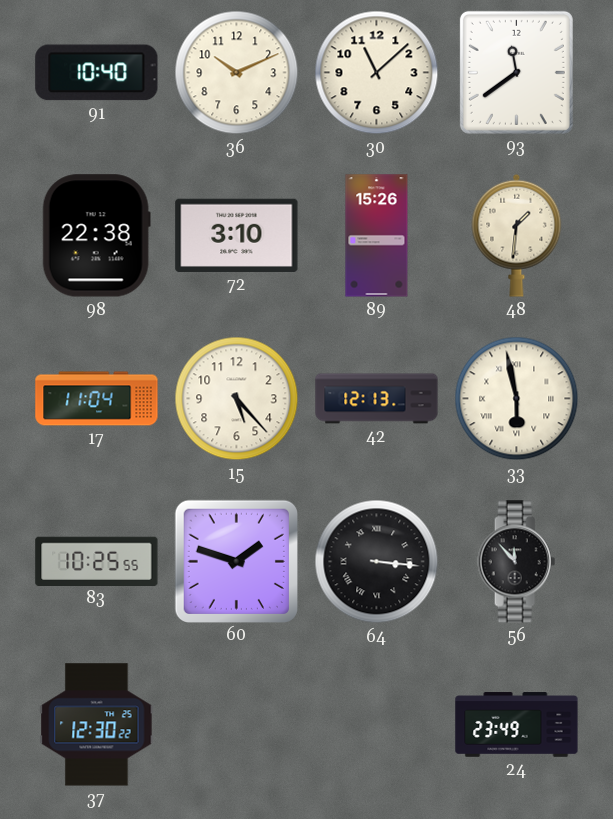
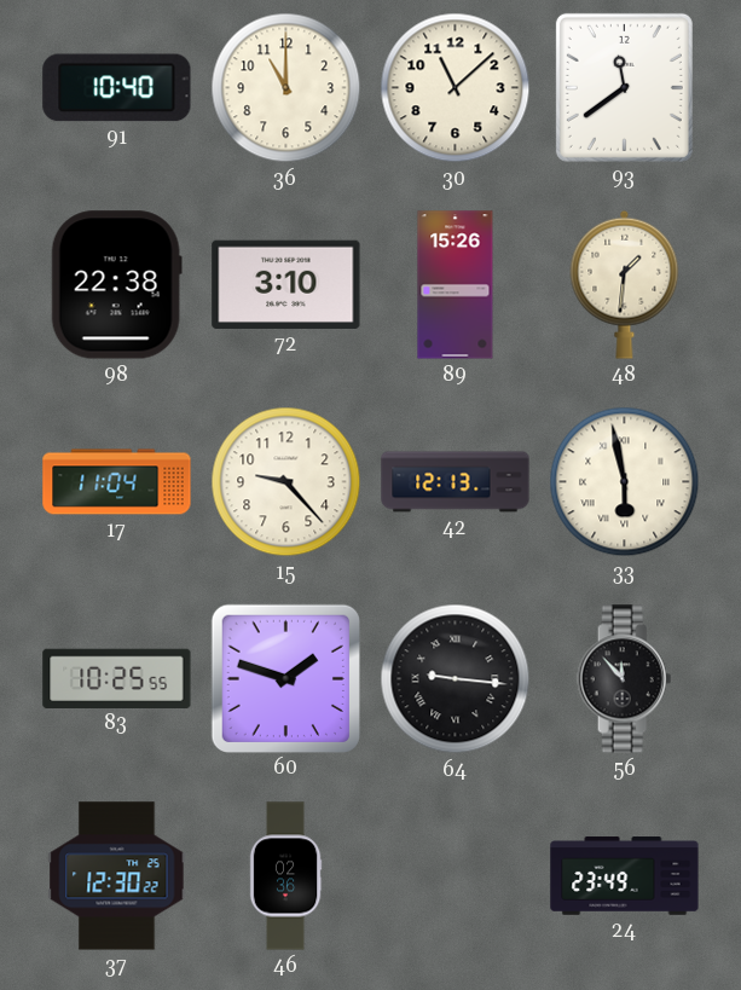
36: 10:11 -> 11:00
15: 5:23 -> 9:23
64: 3:16 -> 9:16
46: none -> 02:36
